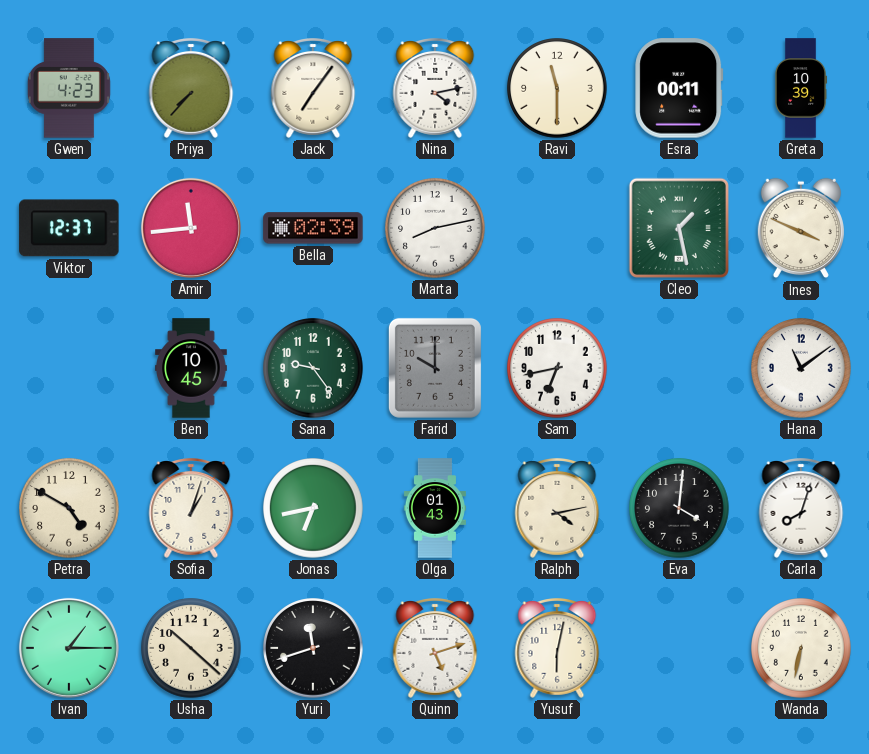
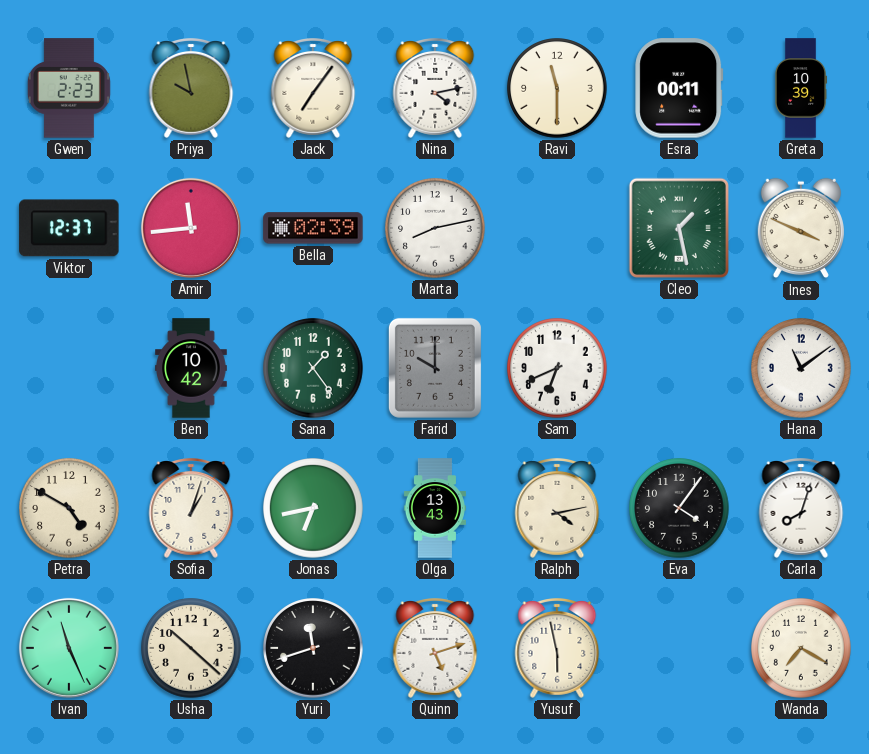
Gwen: 4:23 -> 2:23
Priya: 7:37 -> 9:58
Ben: 10:45 -> 10:42
Sana: 9:24 -> 1:24
Sam: 6:43 -> 6:41
Olga: 01:43 -> 13:43
Eva: 4:01 -> 4:06
Ivan: 1:15 -> 11:26
Yusuf: 6:02 -> 5:58
Wanda: 6:32 -> 7:20
